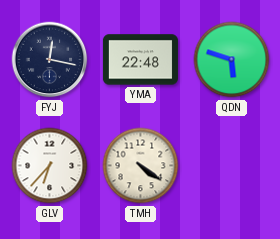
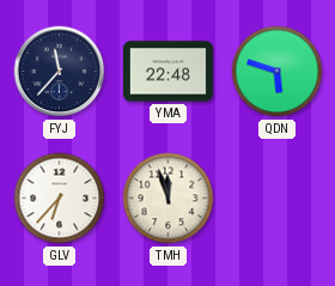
FYJ: 12:17 -> 11:37
TMH: 4:21 -> 11:57
